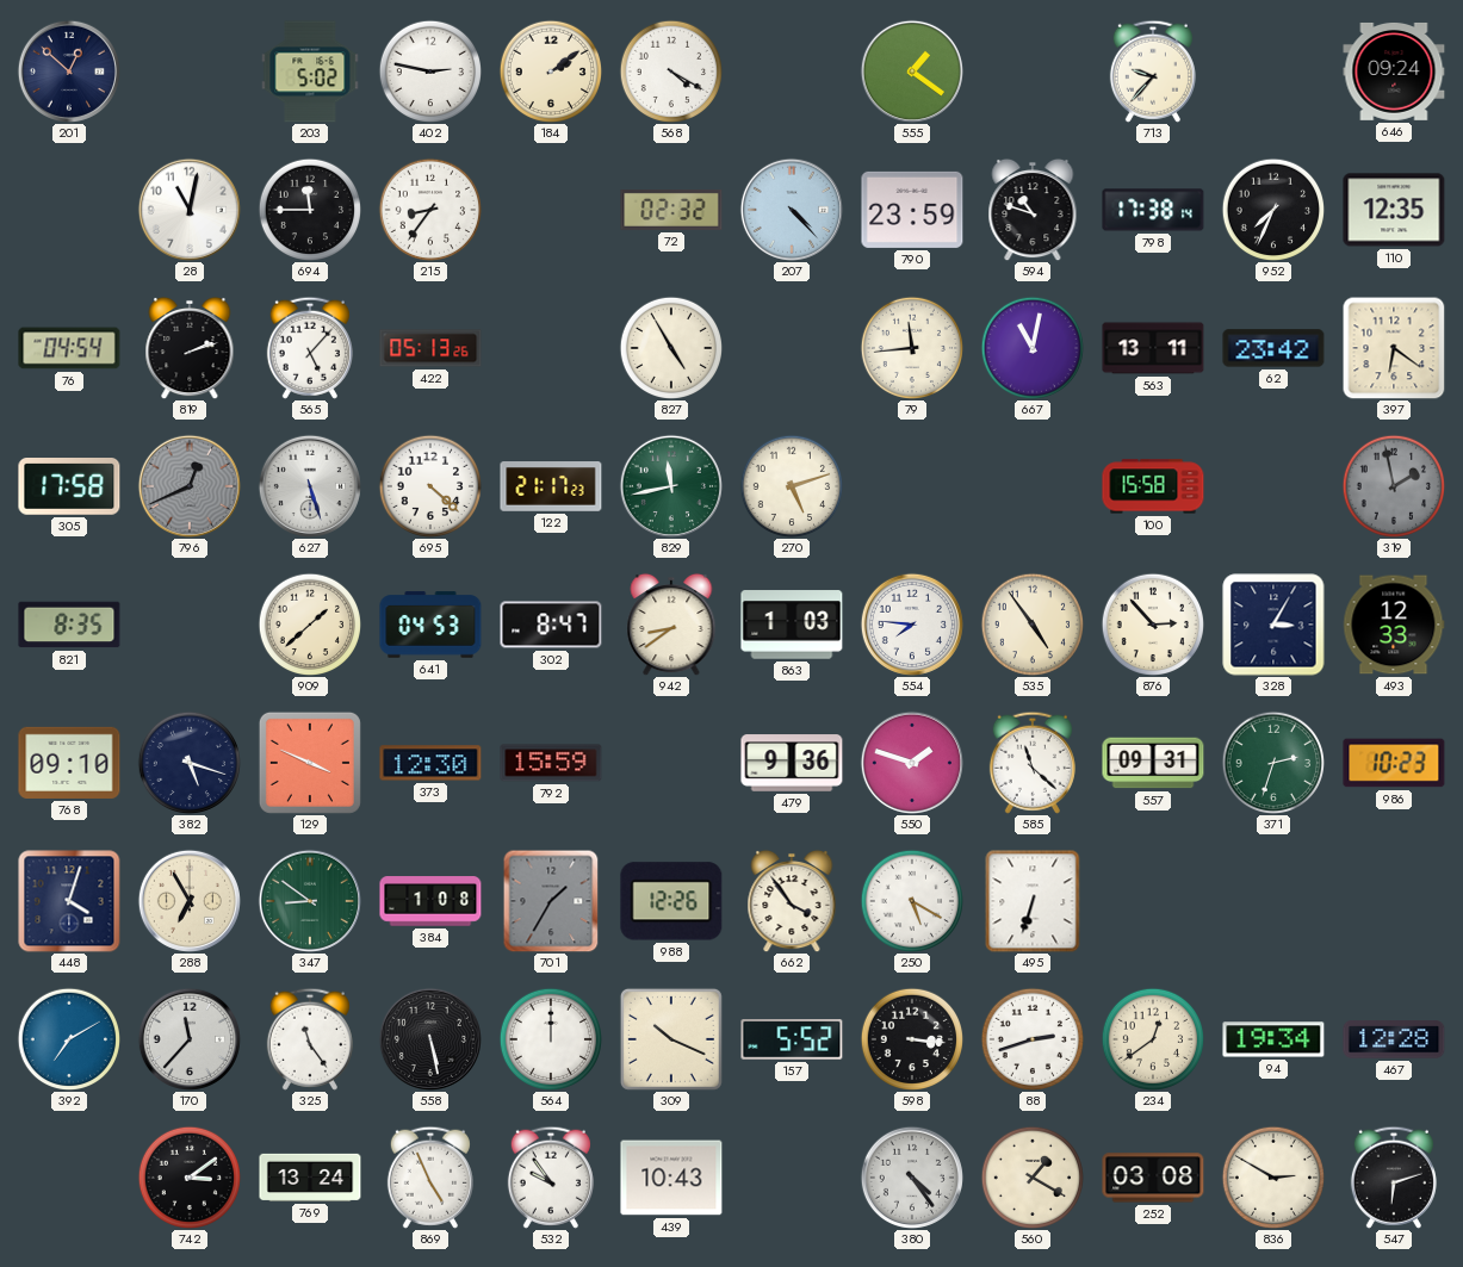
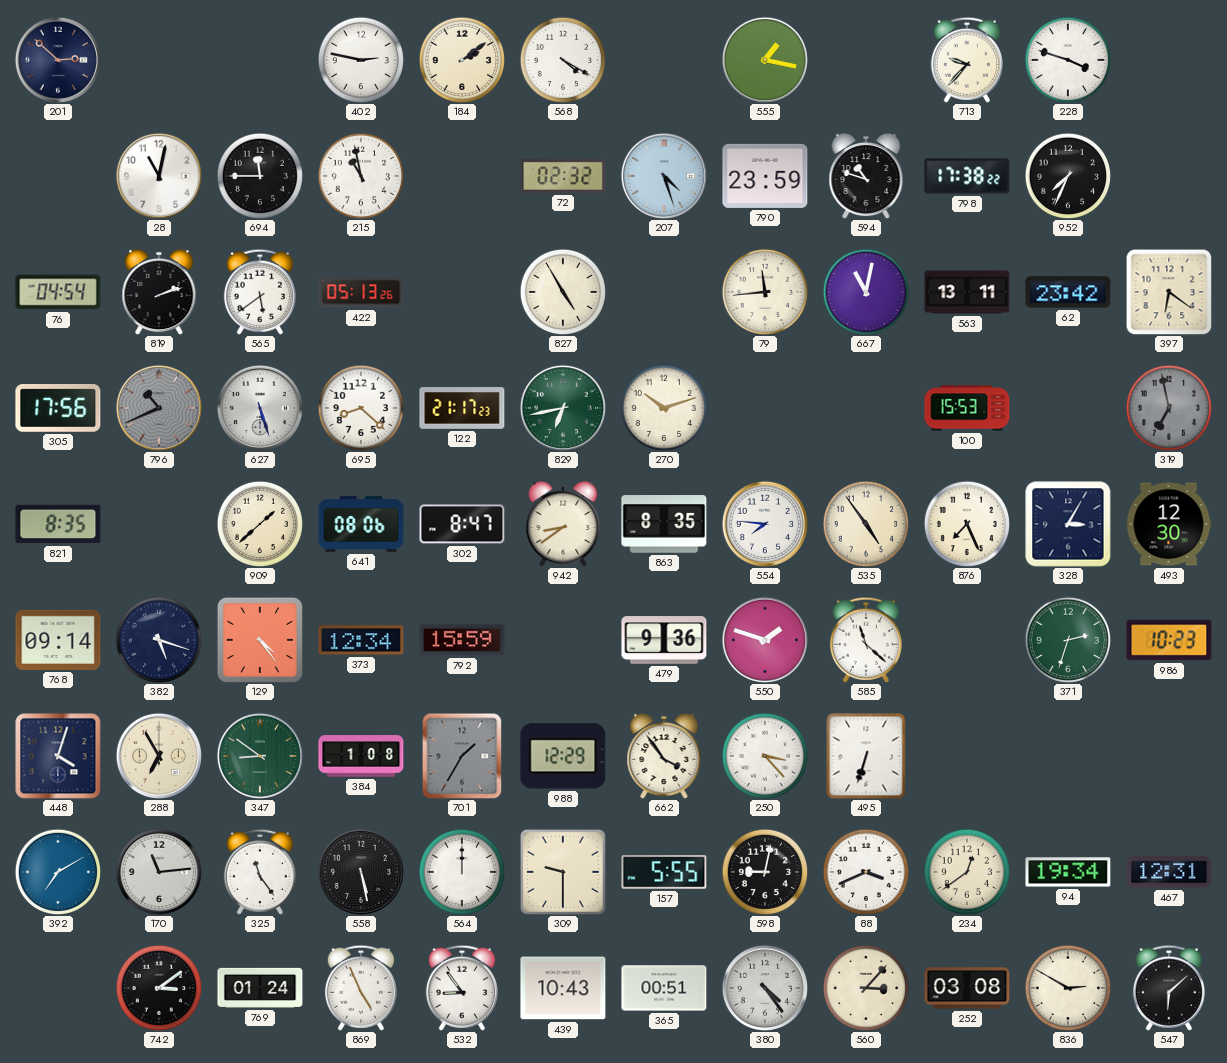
201: 12:52 -> 2:52
203: 5:02 -> none
555: 1:21 -> 1:17
228: none -> 3:48
646: 09:24 -> none
215: 8:36 -> 10:58
207: 4:23 -> 4:27
798: 17:38:14 -> 17:38:22
110: 12:35 -> none
565: 5:07 -> 5:39
305: 17:58 -> 17:56
796: 12:41 -> 10:41
695: 4:22 -> 8:22
829: 11:43 -> 6:43
270: 5:12 -> 10:12
100: 15:58 -> 15:53
319: 1:58 -> 6:58
641: 04:53 -> 08:06
863: 1:03 -> 8:35
876: 2:53 -> 7:26
493: 12:33 -> 12:30
768: 09:10 -> 09:14
129: 3:49 -> 4:24
373: 12:30 -> 12:34
557: 09:31 -> none
988: 12:26 -> 12:29
250: 5:20 -> 3:23
170: 11:37 -> 11:14
309: 10:19 -> 9:30
157: 5:52 -> 5:55
598: 3:16 -> 9:02
88: 2:42 -> 3:41
467: 12:28 -> 12:31
769: 13:24 -> 01:24
532: 9:54 -> 8:54
365: none -> 00:51
560: 1:20 -> 3:07
547: 6:12 -> 6:08
